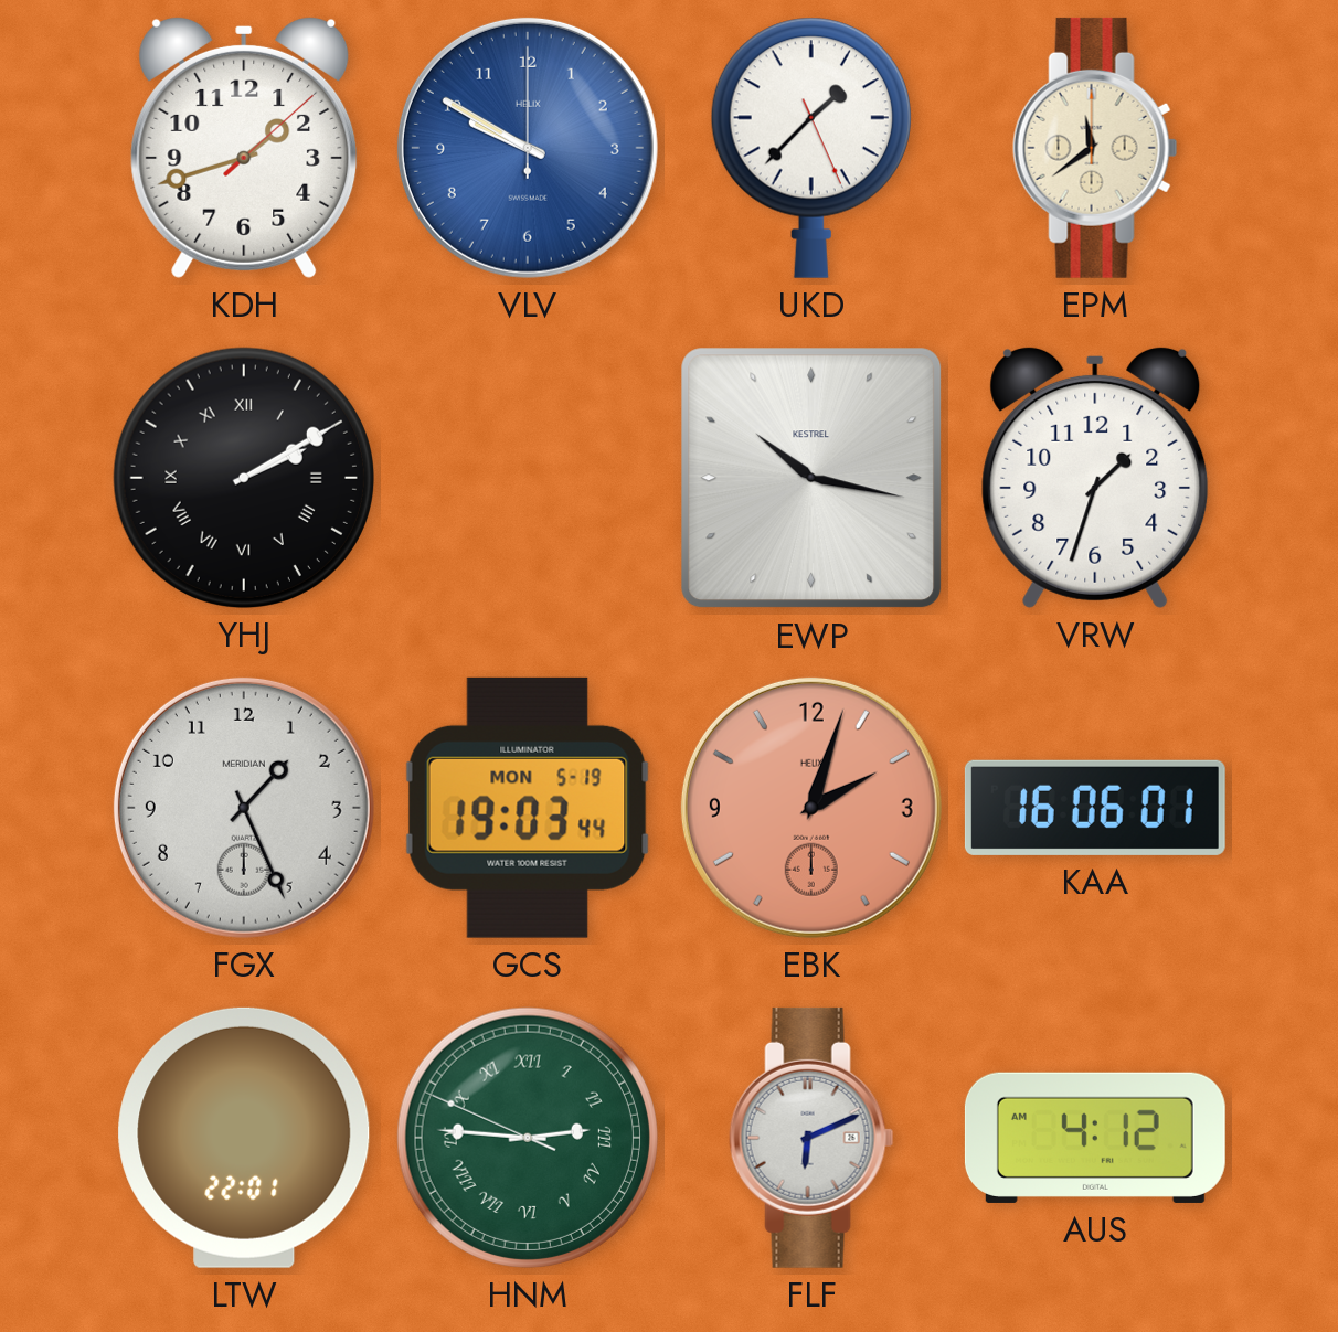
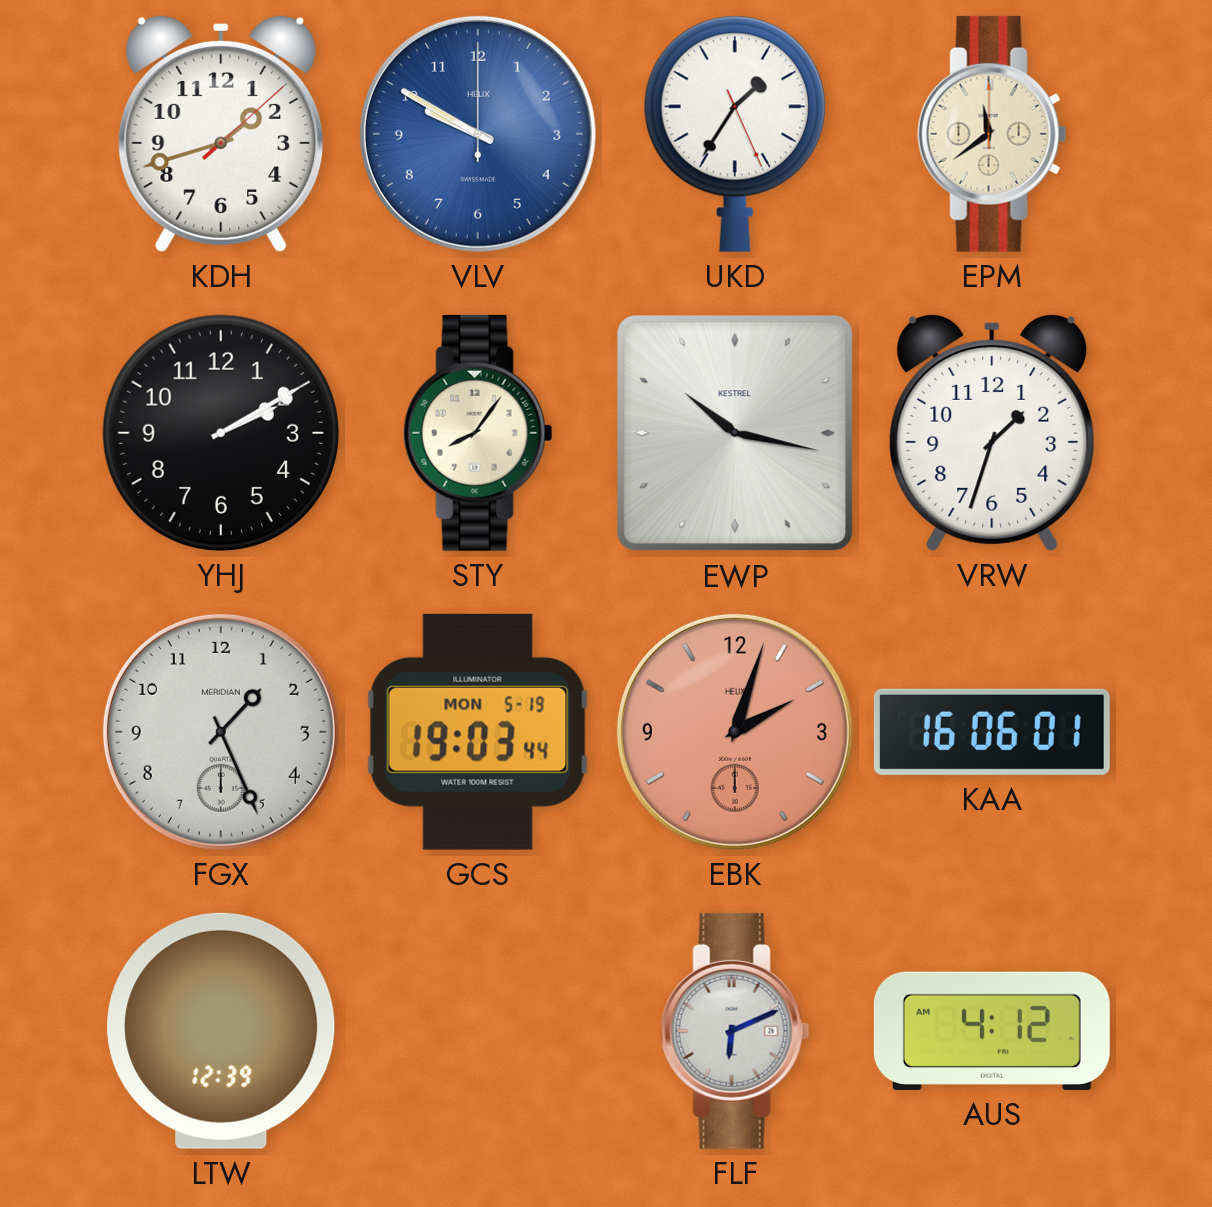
UKD: 1:37 -> 1:35
YHJ numerals: Roman -> Arabic
STY: none -> 8:06
LTW: 22:01 -> 12:39
HNM: 2:45 -> none
